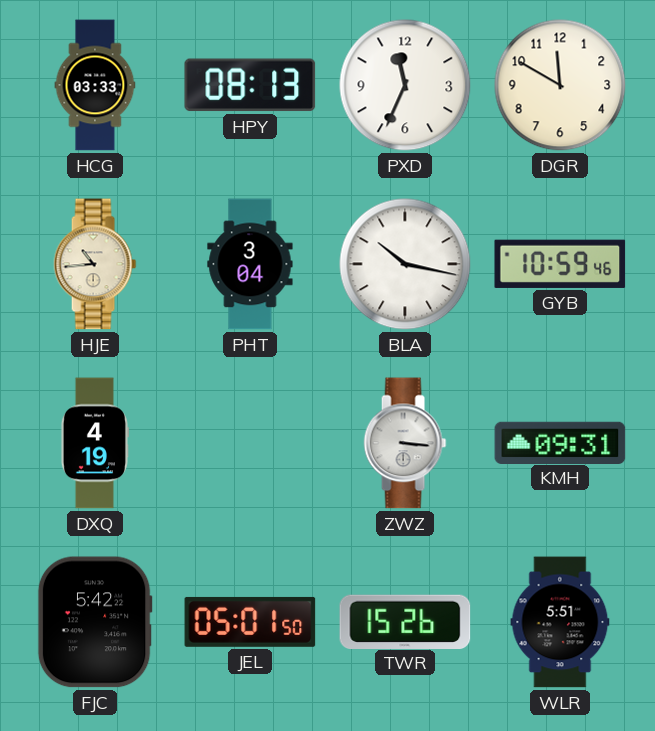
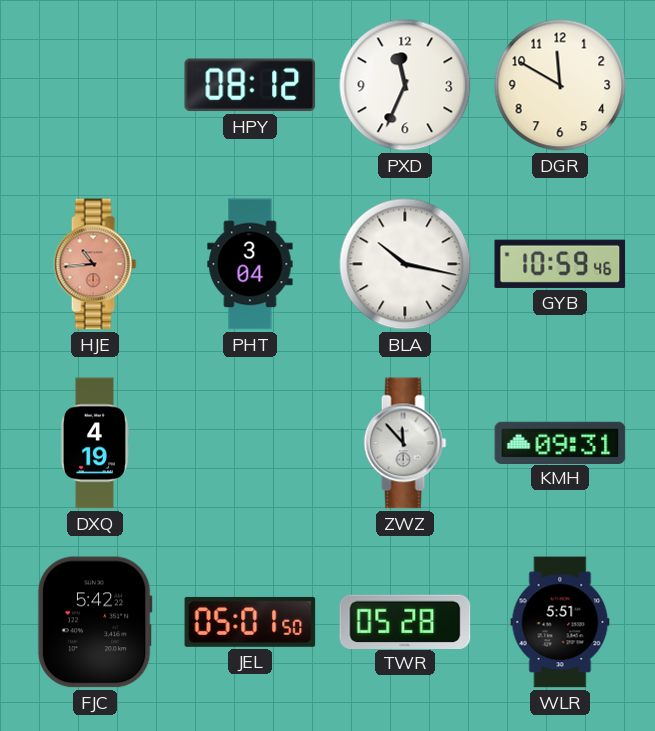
HCG: 03:33 -> none
HPY: 08:13 -> 08:12
HJE dial: cream -> salmon
ZWZ: 3:16 -> 11:53
TWR: 15:26 -> 05:28
